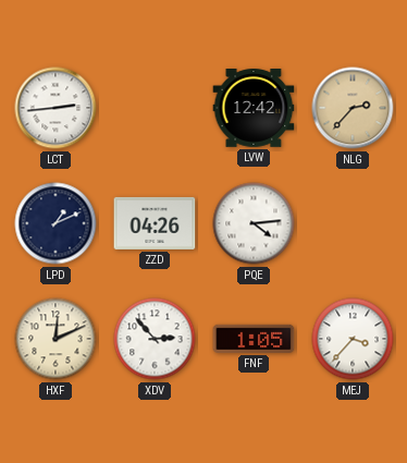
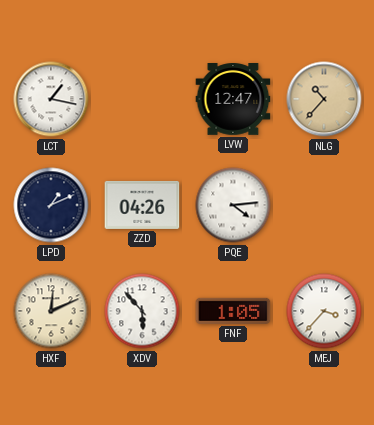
LCT: 2:44 -> 1:17
LVW: 12:42 -> 12:47
NLG: 2:37 -> 10:37
XDV: 2:53 -> 5:53
